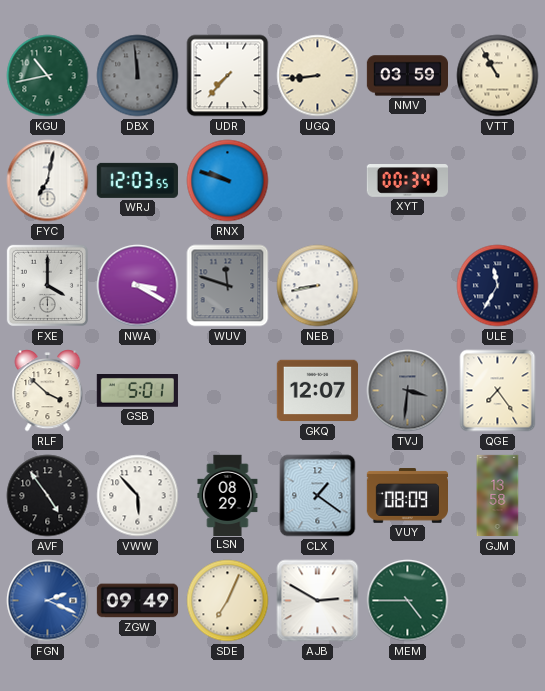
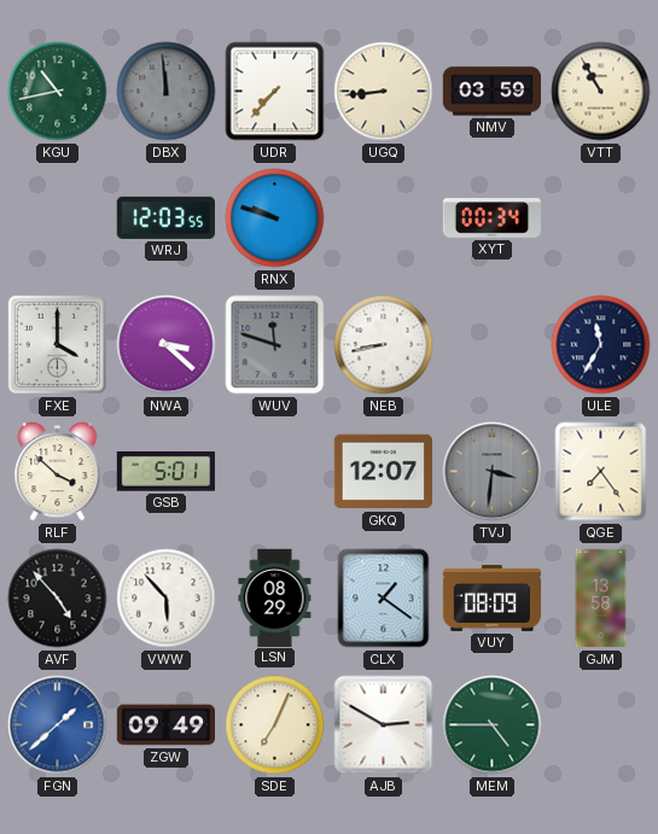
FYC: 7:02 -> none
NWA: 3:20 -> 3:22
AVF: 4:54 -> 4:53
FGN: 2:19 -> 1:38
